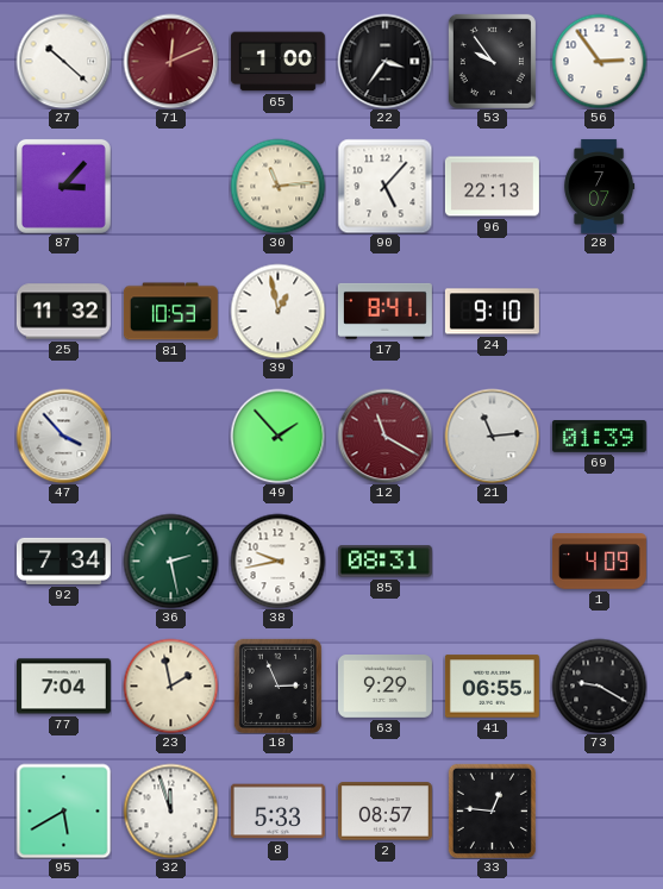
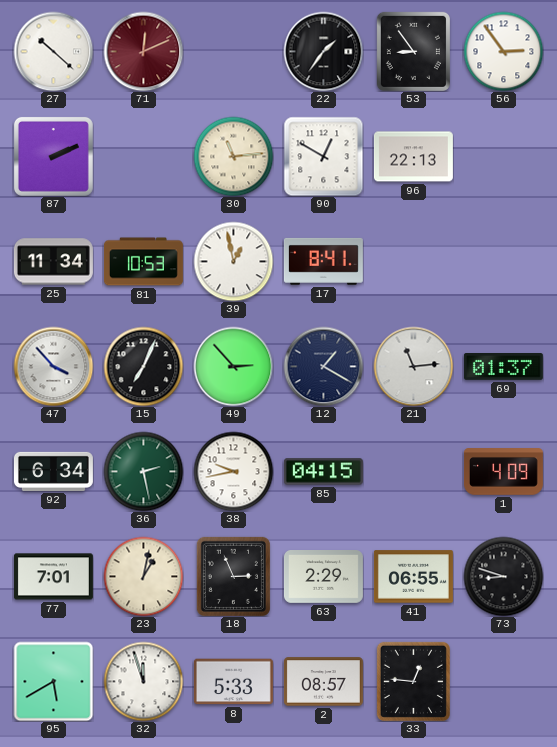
65: 1:00 -> none
22: 3:36 -> 1:36
53: 9:54 -> 8:54
87: 3:07 -> 2:11
90: 5:07 -> 12:50
28: 7:07 -> none
25: 11:32 -> 11:34
24: 9:10 -> none
15: none -> 7:04
49: 1:53 -> 2:53
12: 11:20 -> 1:20
12 dial: burgundy -> navy
69: 01:39 -> 01:37
92: 7:34 -> 6:34
85: 08:31 -> 04:15
77: 7:04 -> 7:01
23: 1:58 -> 1:02
63: 9:29 -> 2:29
73: 9:20 -> 8:48
